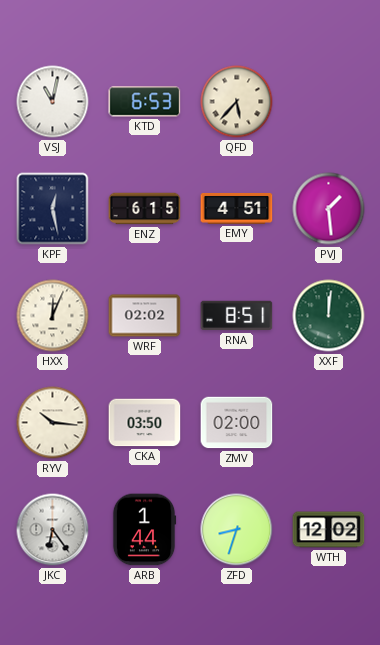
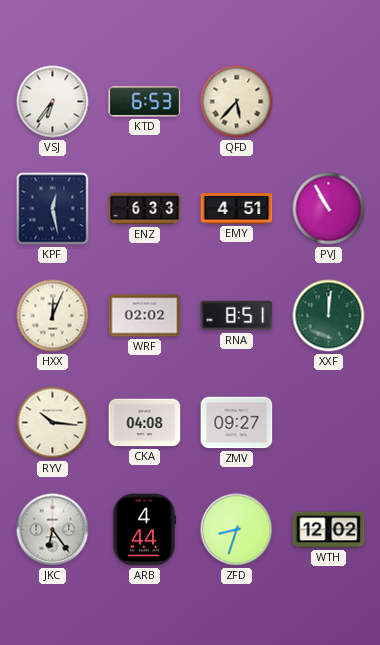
VSJ: 11:02 -> 6:36
ENZ: 6:15 -> 6:33
PVJ: 1:29 -> 10:55
CKA: 03:50 -> 04:08
ZMV: 02:00 -> 09:27
ARB: 1:44 -> 4:44
